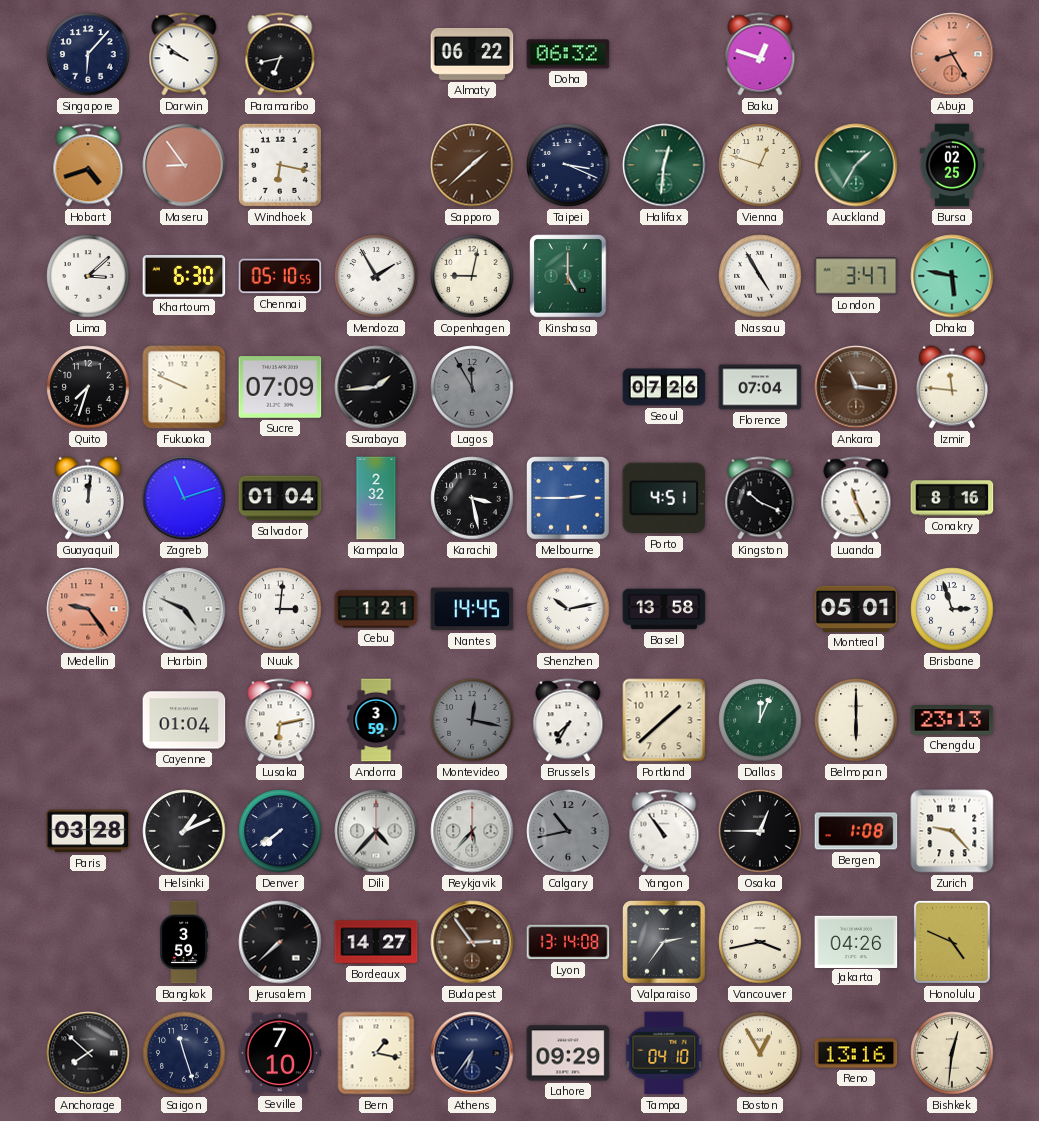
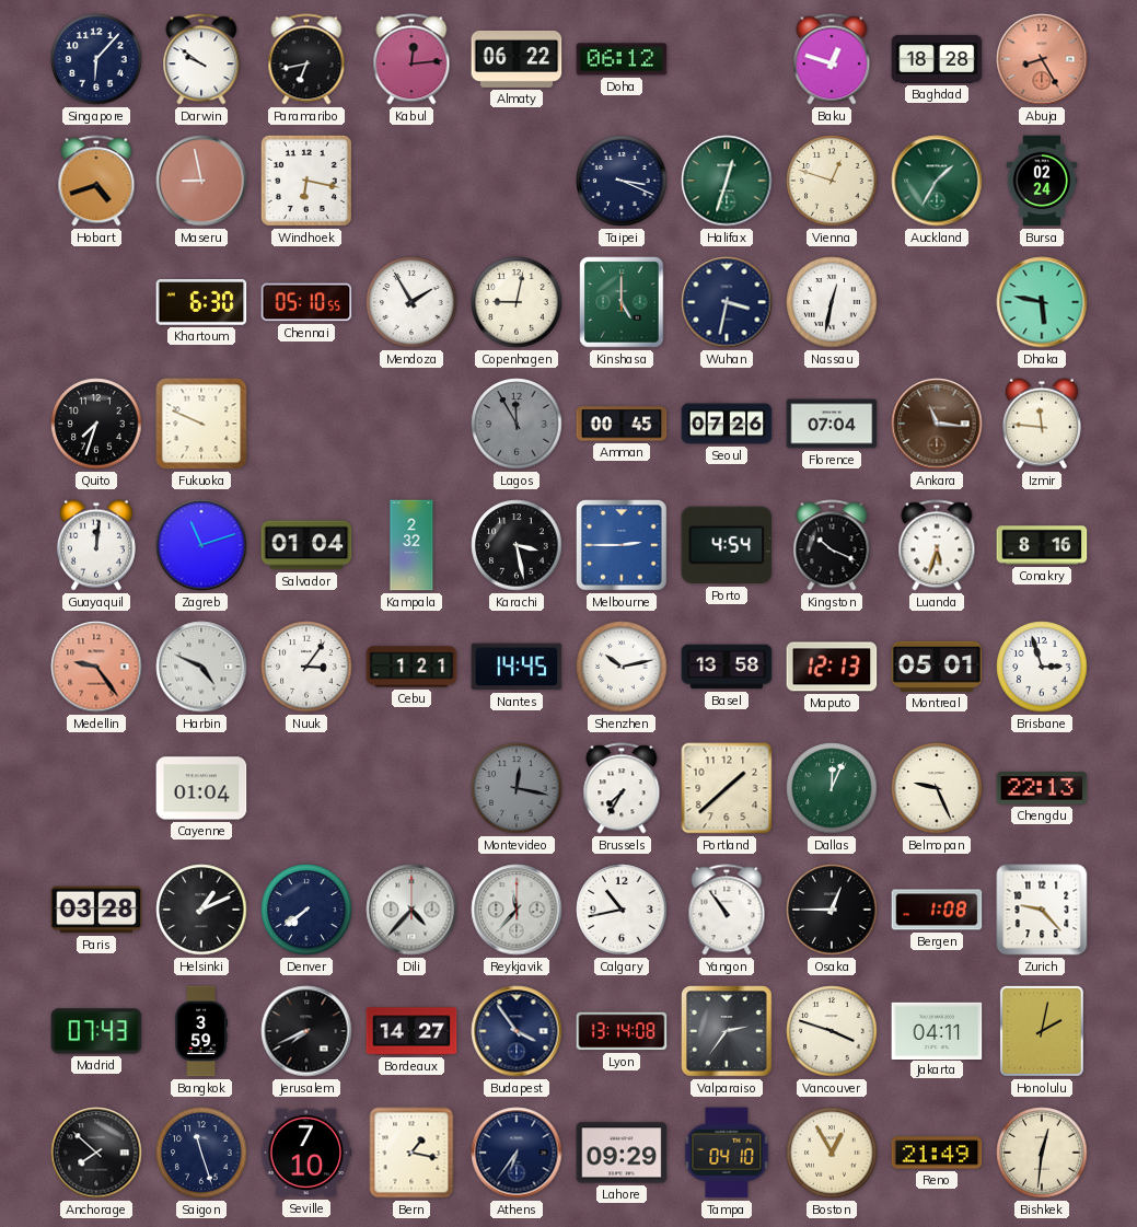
Kabul: none -> 12:14
Doha: 06:32 -> 06:12
Baghdad: none -> 18:28
Maseru: 8:54 -> 8:58
Sapporo: 1:38 -> none
Halifax: 12:31 -> 12:33
Bursa: 02:25 -> 02:24
Lima: 3:08 -> none
Wuhan: none -> 3:32
Nassau: 4:55 -> 12:32
London: 3:47 -> none
Sucre: 07:09 -> none
Surabaya: 1:44 -> none
Amman: none -> 00:45
Porto: 4:51 -> 4:54
Luanda: 11:26 -> 5:33
Nuuk: 3:01 -> 3:06
Maputo: none -> 12:13
Lusaka: 6:13 -> none
Andorra: 3:59 -> none
Belmopan: 6:00 -> 9:26
Chengdu: 23:13 -> 22:13
Reykjavik: 5:37 -> 11:37
Calgary dial: grey -> white
Madrid: none -> 07:43
Jerusalem: 7:38 -> 7:41
Budapest: 2:54 -> 3:54
Budapest dial: brown -> navy
Vancouver: 3:43 -> 3:48
Jakarta: 04:26 -> 04:11
Honolulu: 4:49 -> 2:02
Reno: 13:16 -> 21:49
